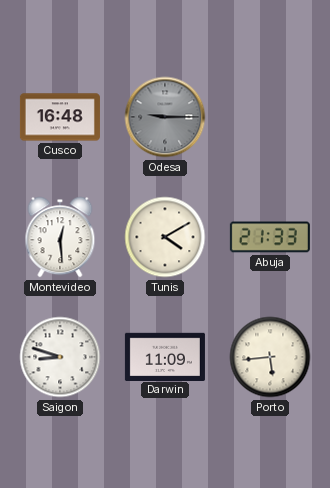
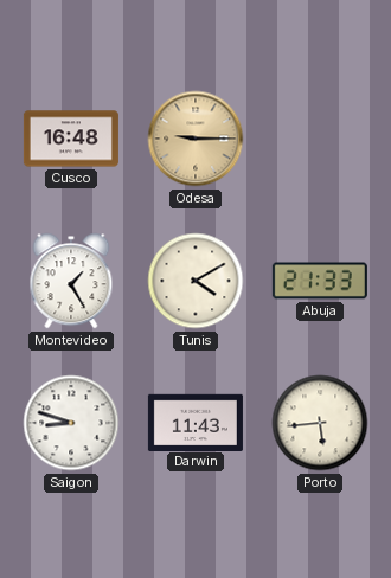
Odesa dial: grey -> champagne
Montevideo: 12:29 -> 1:25
Darwin: 11:09 -> 11:43
